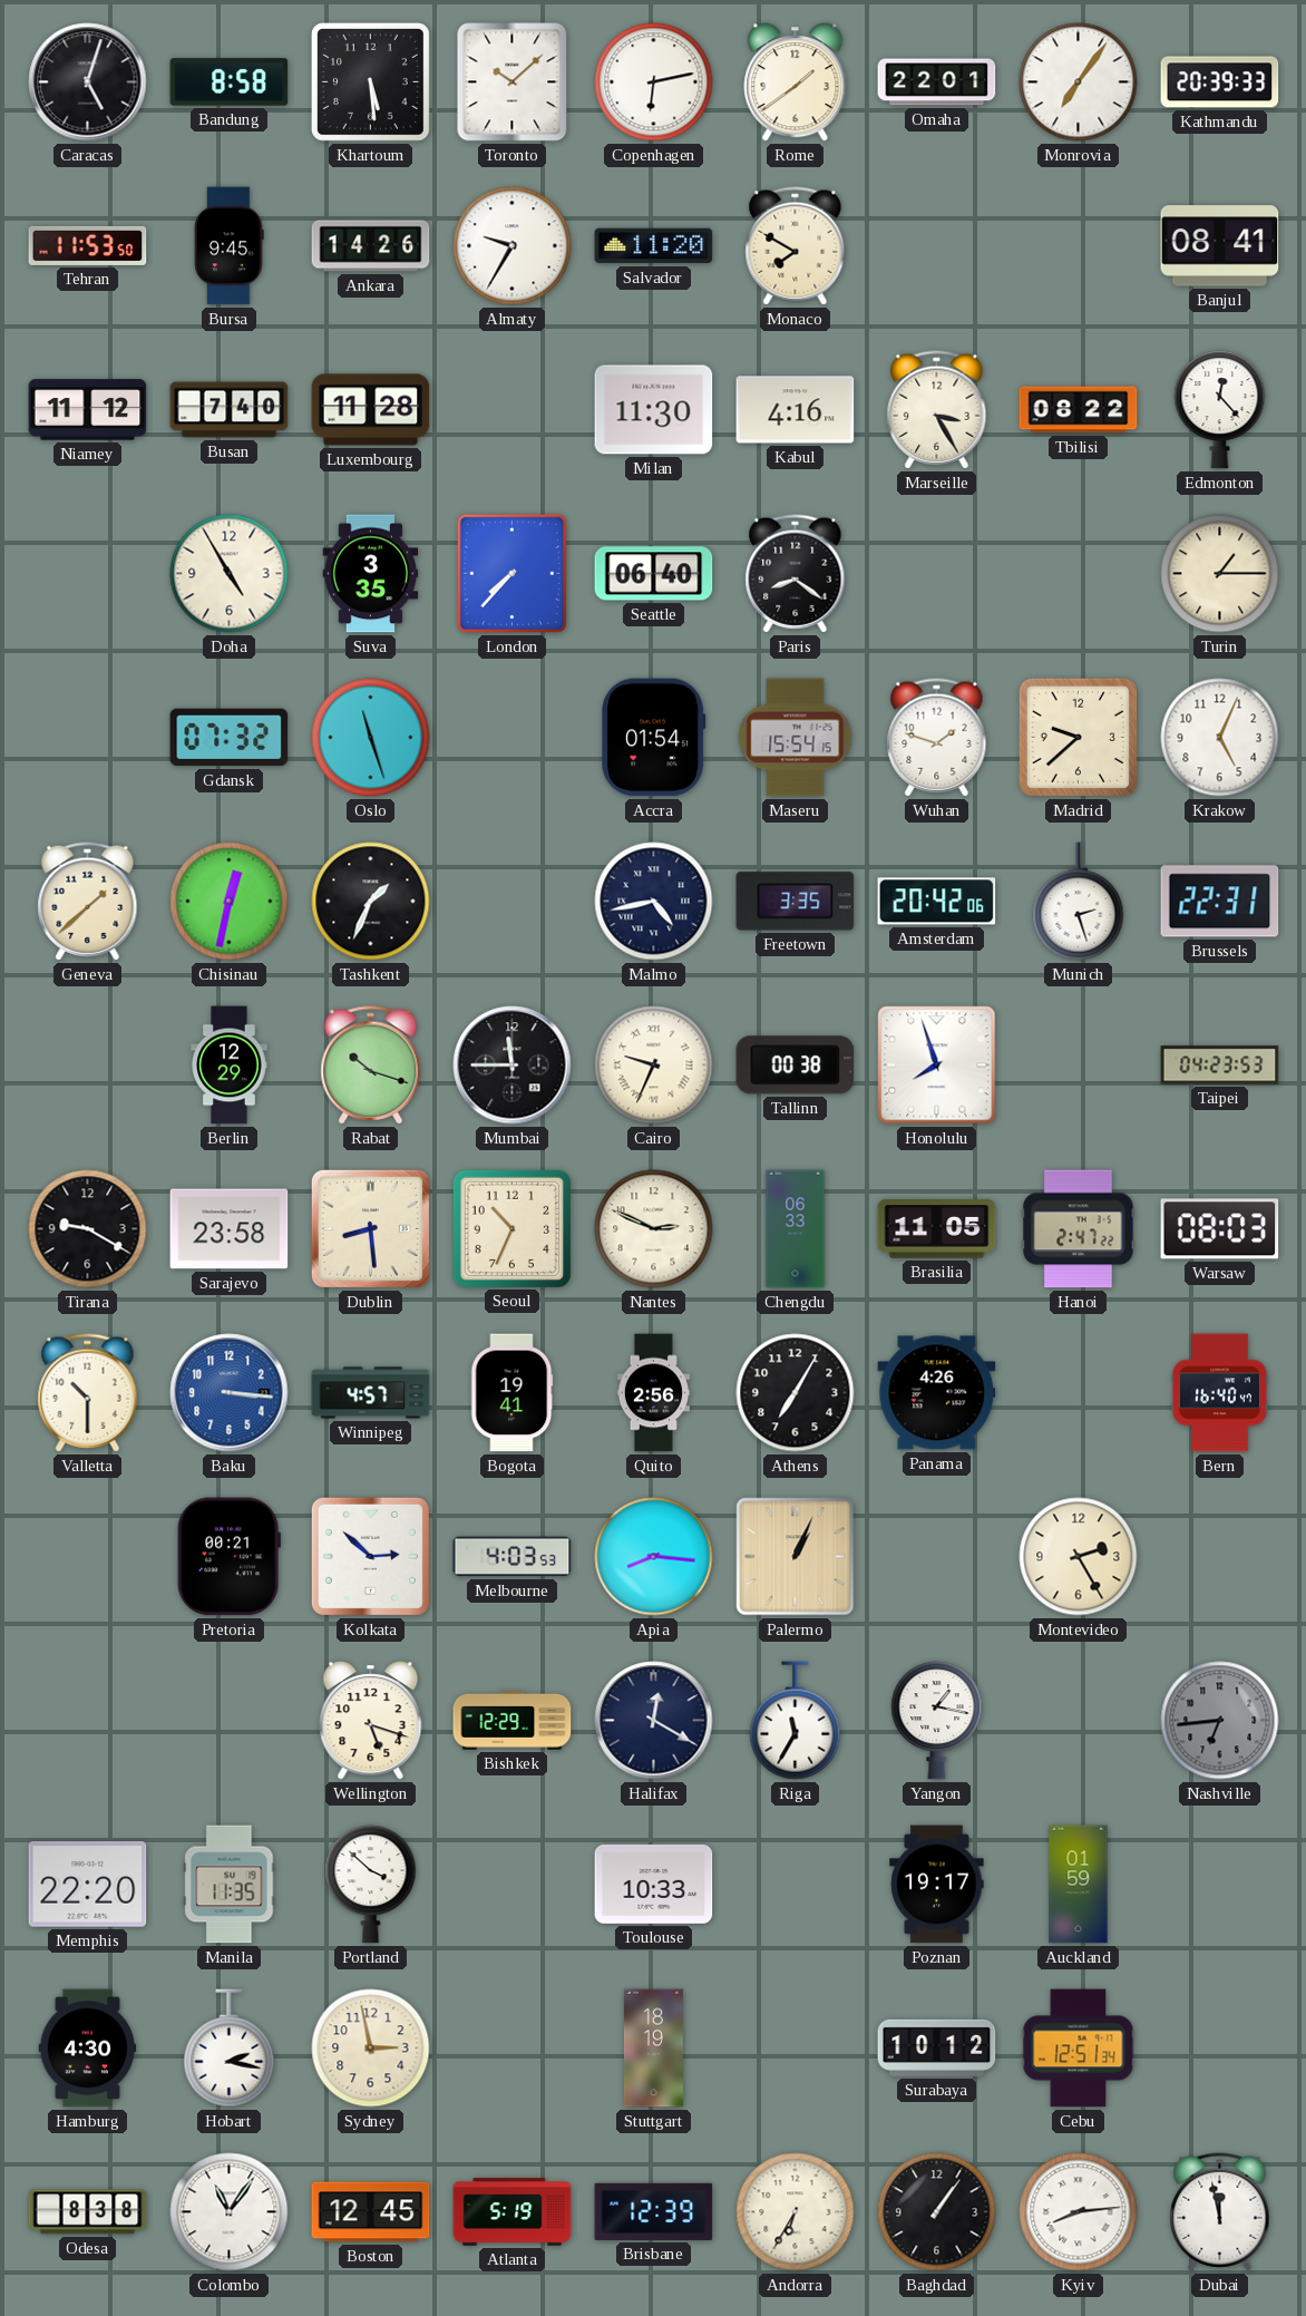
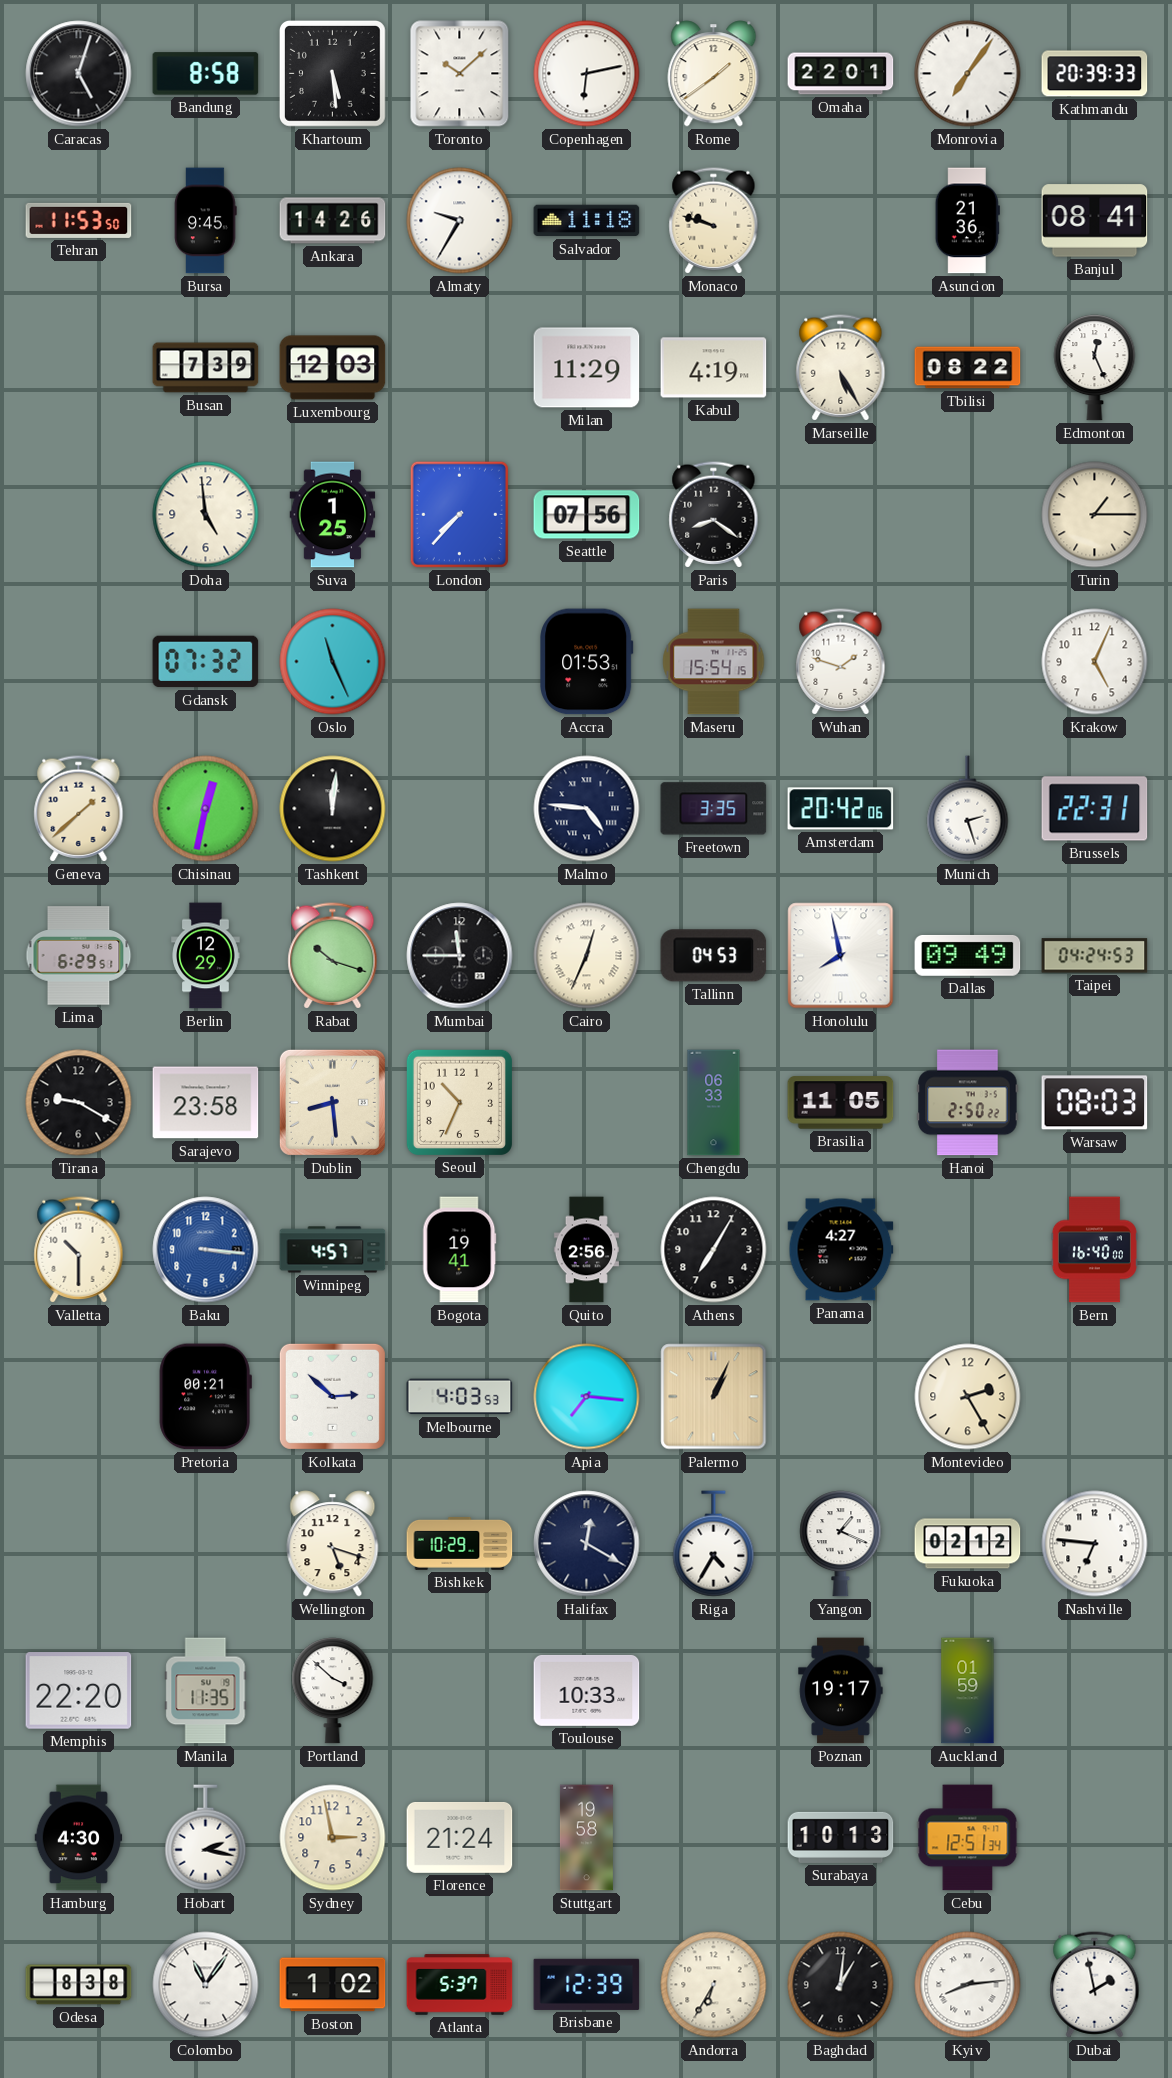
Salvador: 11:20 -> 11:18
Monaco: 7:50 -> 9:48
Asuncion: none -> 21:36
Niamey: 11:12 -> none
Busan: 7:40 -> 7:39
Luxembourg: 11:28 -> 12:03
Milan: 11:30 -> 11:29
Kabul: 4:16 -> 4:19
Marseille: 3:25 -> 5:25
Edmonton: 12:23 -> 12:26
Doha: 4:55 -> 4:59
Suva: 3:35 -> 1:25
Seattle: 06:40 -> 07:56
Oslo: 11:27 -> 11:26
Accra: 01:54 -> 01:53
Madrid: 9:38 -> none
Tashkent: 1:34 -> 12:01
Malmo: 4:43 -> 4:46
Lima: none -> 6:29
Cairo: 9:34 -> 12:34
Tallinn: 00:38 -> 04:53
Honolulu: 7:57 -> 7:58
Dallas: none -> 09:49
Taipei: 04:23 -> 04:24
Nantes: 2:49 -> none
Hanoi: 2:47 -> 2:50
Panama: 4:26 -> 4:27
Bern: 16:40:47 -> 16:40:00
Apia: 8:16 -> 7:16
Bishkek: 12:29 -> 10:29
Riga: 11:35 -> 4:35
Yangon: 1:17 -> 1:19
Fukuoka: none -> 02:12
Nashville: 6:44 -> 6:46
Nashville dial: grey -> white
Florence: none -> 21:24
Stuttgart: 18:19 -> 19:58
Surabaya: 10:12 -> 10:13
Boston: 12:45 -> 1:02
Atlanta: 5:19 -> 5:37
Baghdad: 1:06 -> 1:01
Dubai: 11:58 -> 1:58
